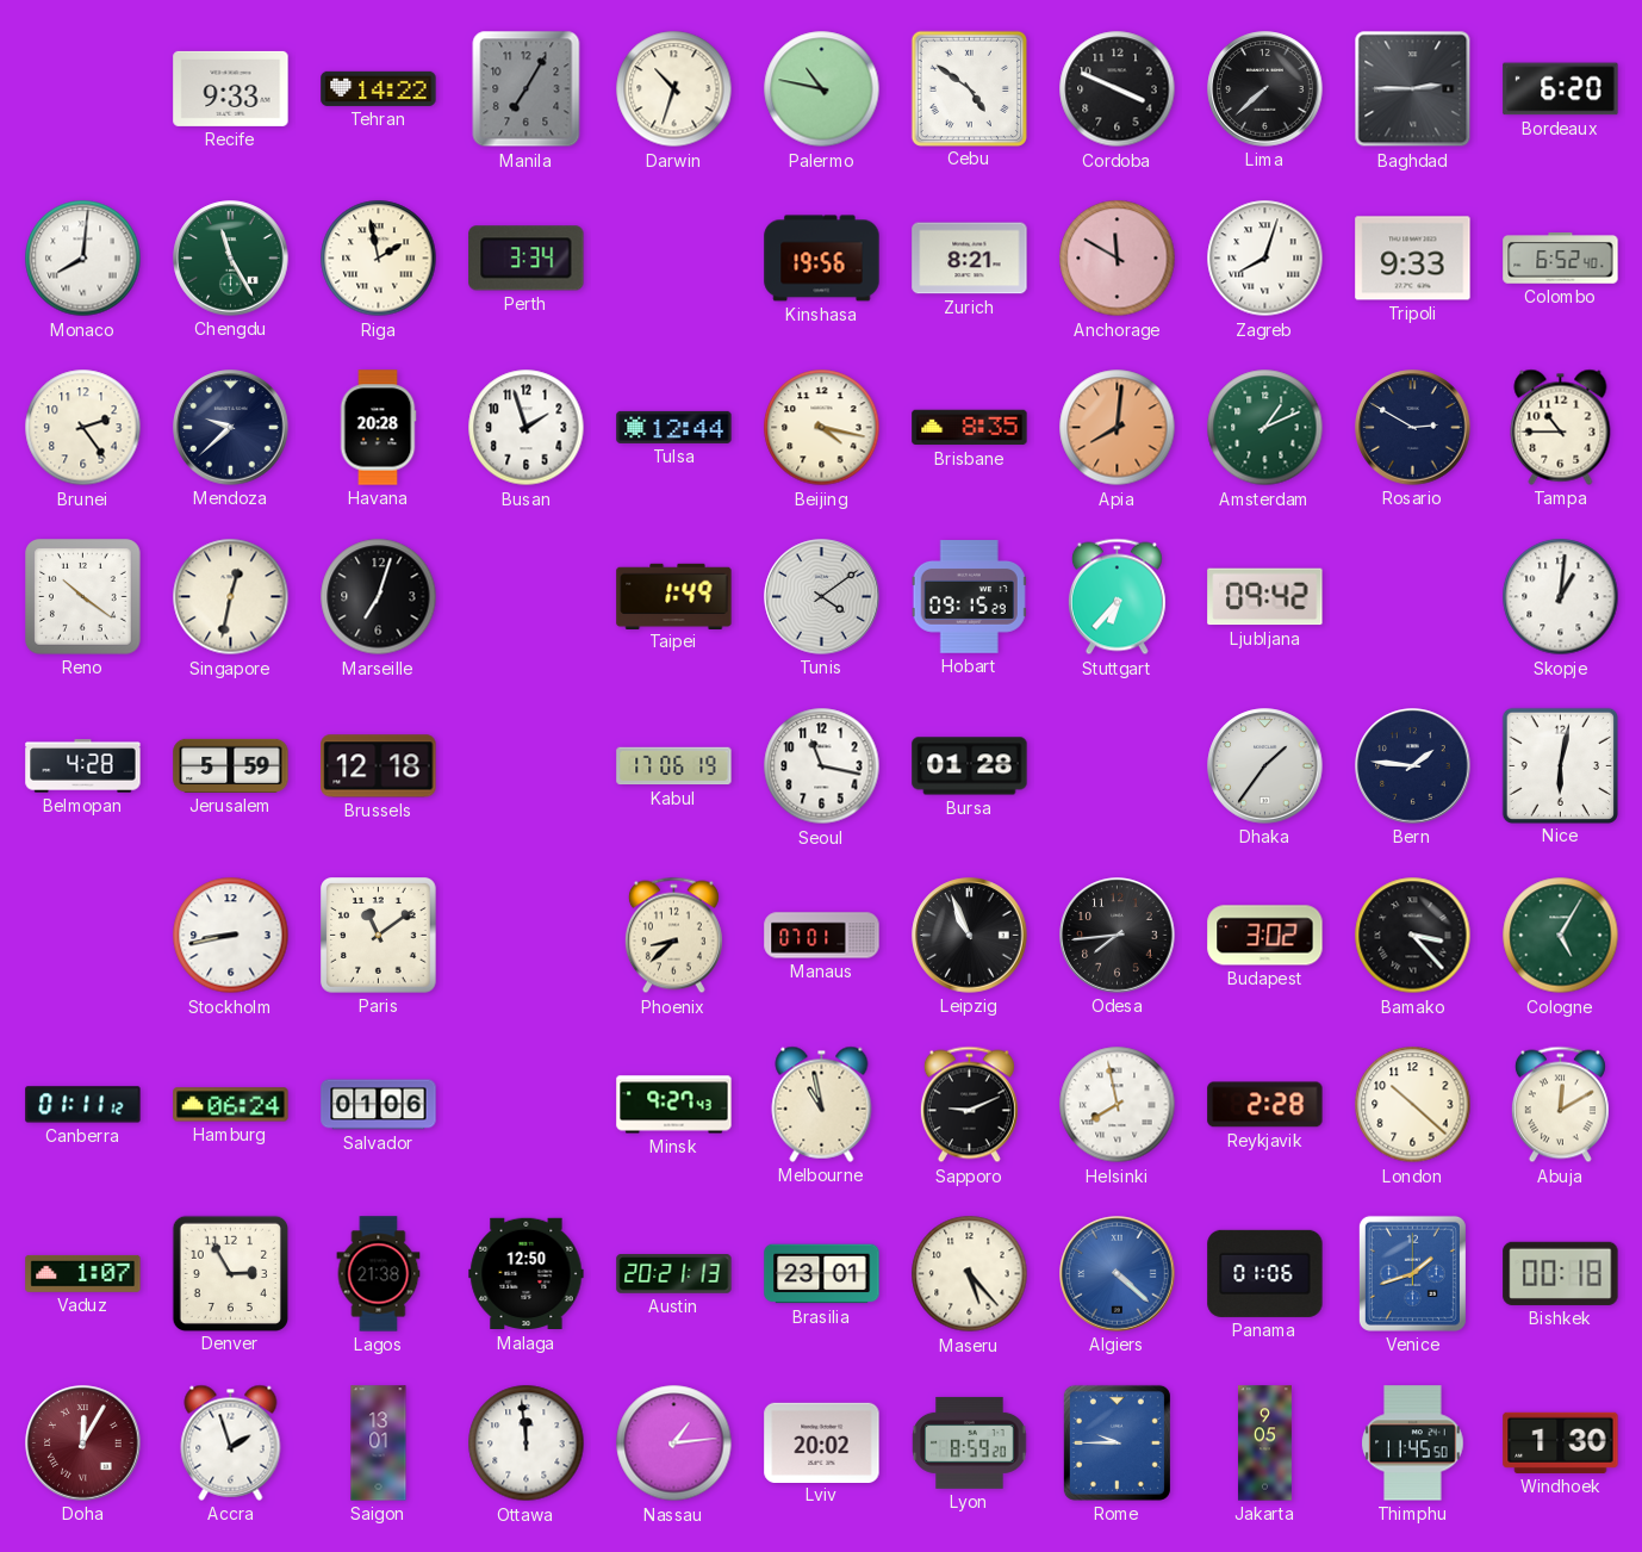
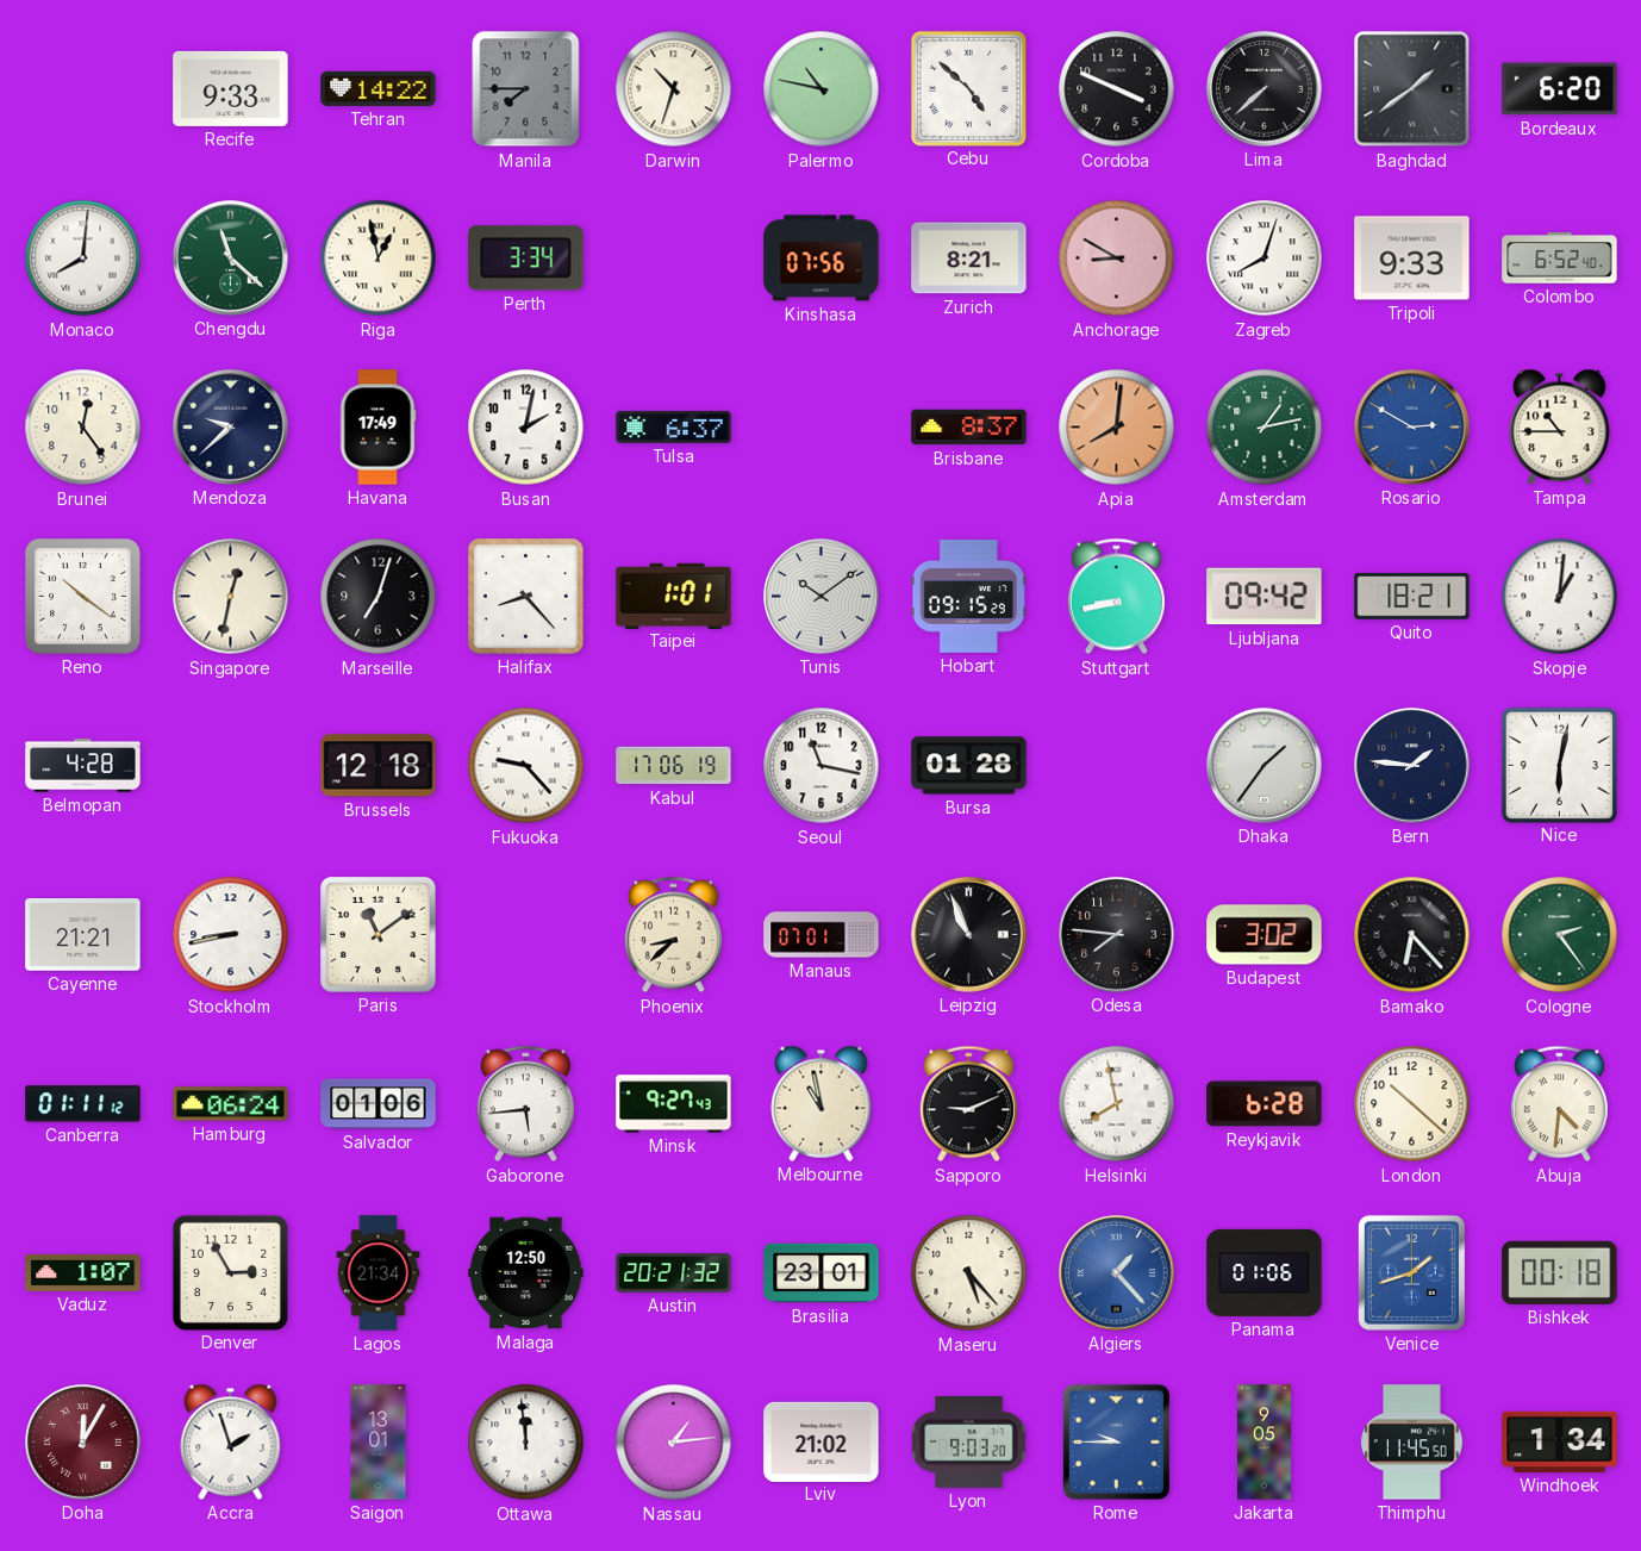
Manila: 7:05 -> 7:45
Cebu: 4:51 -> 4:52
Baghdad: 2:45 -> 1:39
Chengdu: 11:25 -> 11:22
Riga: 1:58 -> 12:58
Kinshasa: 19:56 -> 07:56
Anchorage: 11:50 -> 8:50
Brunei: 2:24 -> 12:24
Havana: 20:28 -> 17:49
Busan: 1:57 -> 2:02
Tulsa: 12:44 -> 6:37
Beijing: 4:17 -> none
Brisbane: 8:35 -> 8:37
Amsterdam: 1:11 -> 1:13
Rosario dial: navy -> blue
Halifax: none -> 8:23
Taipei: 1:49 -> 1:01
Tunis: 4:09 -> 10:09
Stuttgart: 6:37 -> 8:43
Quito: none -> 18:21
Jerusalem: 5:59 -> none
Fukuoka: none -> 9:23
Cayenne: none -> 21:21
Odesa: 7:44 -> 7:46
Bamako: 3:23 -> 6:23
Cologne: 5:05 -> 2:24
Gaborone: none -> 5:44
Reykjavik: 2:28 -> 6:28
Abuja: 12:10 -> 4:31
Lagos: 21:38 -> 21:34
Austin: 20:21:13 -> 20:21:32
Algiers: 4:22 -> 1:23
Lviv: 20:02 -> 21:02
Lyon: 8:59 -> 9:03
Windhoek: 1:30 -> 1:34
